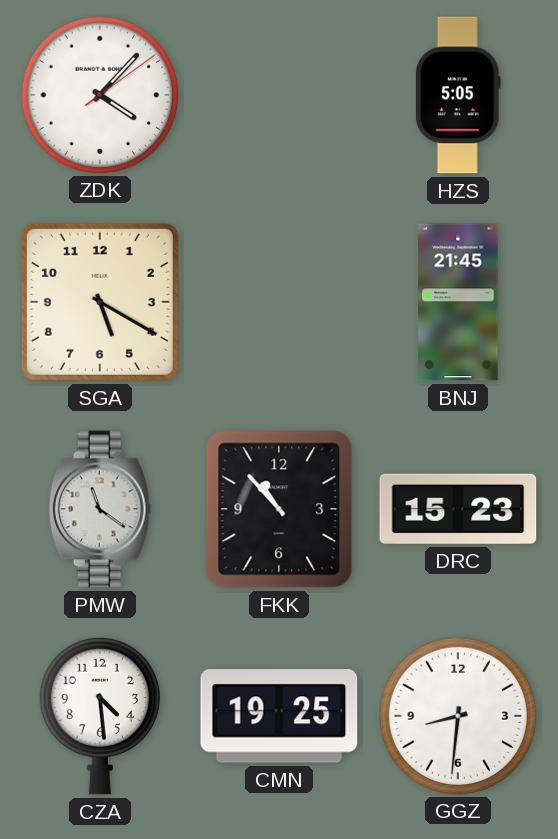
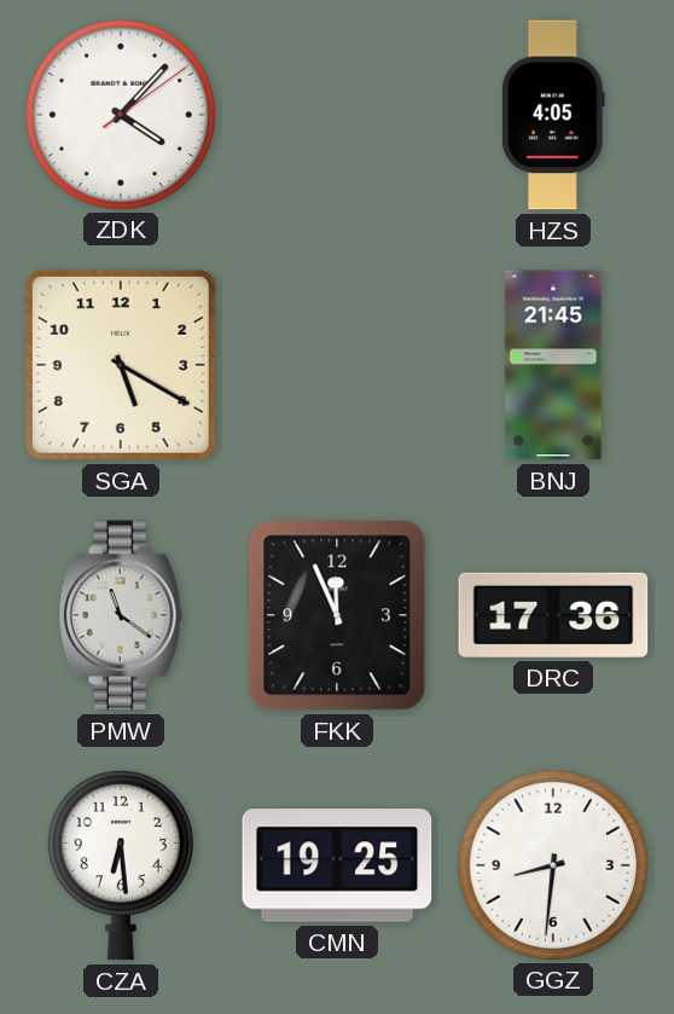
HZS: 5:05 -> 4:05
FKK: 10:53 -> 11:56
DRC: 15:23 -> 17:36
CZA: 4:29 -> 6:29
